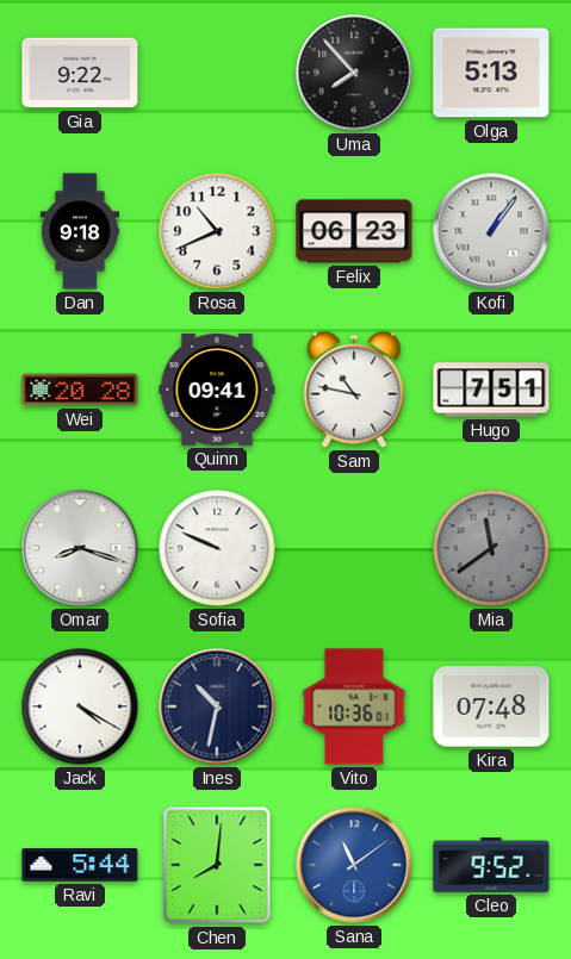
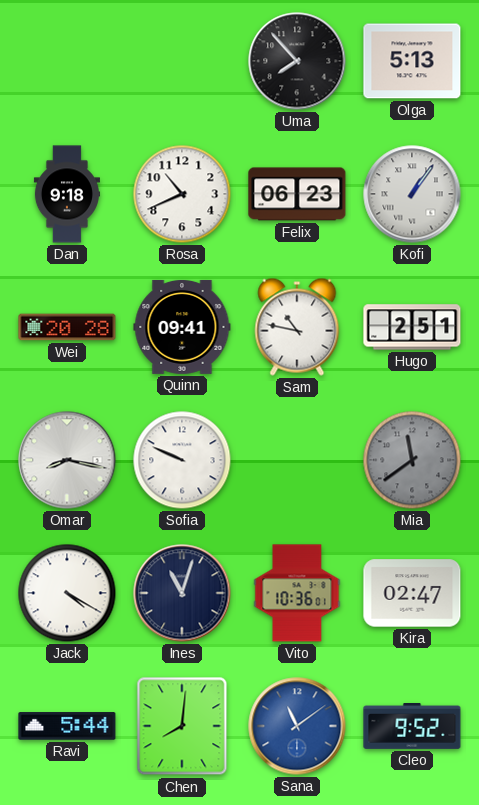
Gia: 9:22 -> none
Hugo: 7:51 -> 2:51
Omar: 8:18 -> 8:17
Ines: 10:32 -> 11:03
Kira: 07:48 -> 02:47
